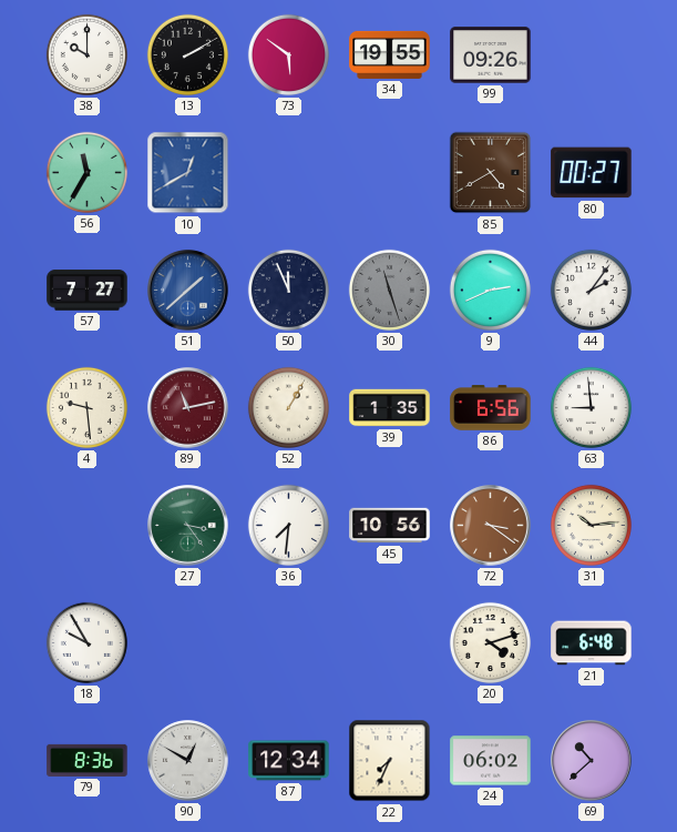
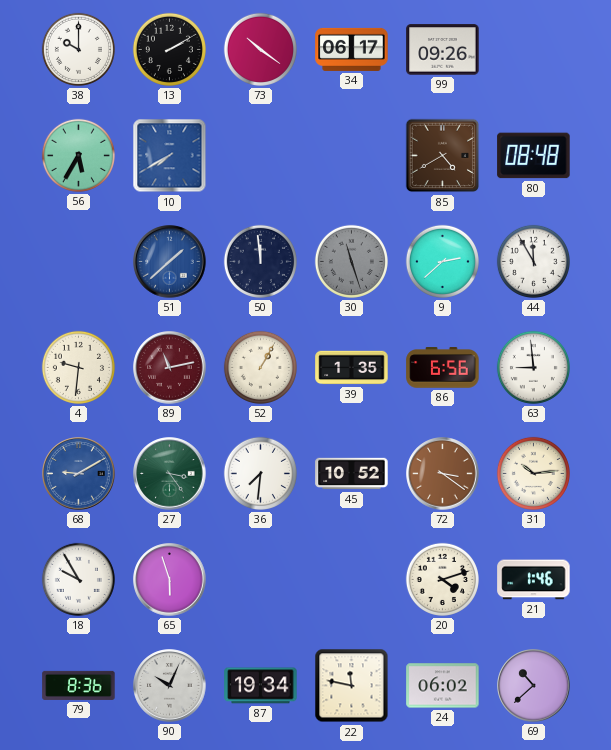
73: 5:51 -> 10:21
34: 19:55 -> 06:17
56: 11:35 -> 5:35
10: 12:40 -> 7:40
80: 00:27 -> 08:48
57: 7:27 -> none
50: 11:56 -> 11:59
9: 2:41 -> 2:38
44: 2:06 -> 11:55
4: 9:29 -> 9:31
68: none -> 9:10
45: 10:56 -> 10:52
65: none -> 5:57
21: 6:48 -> 1:46
90: 12:50 -> 10:04
87: 12:34 -> 19:34
22: 7:34 -> 11:47
